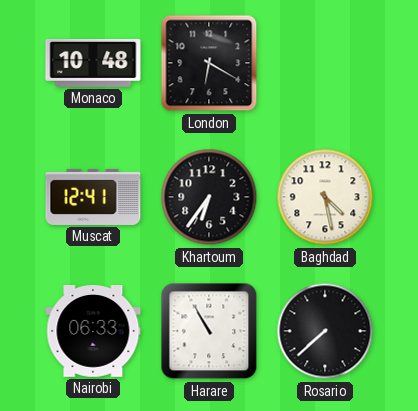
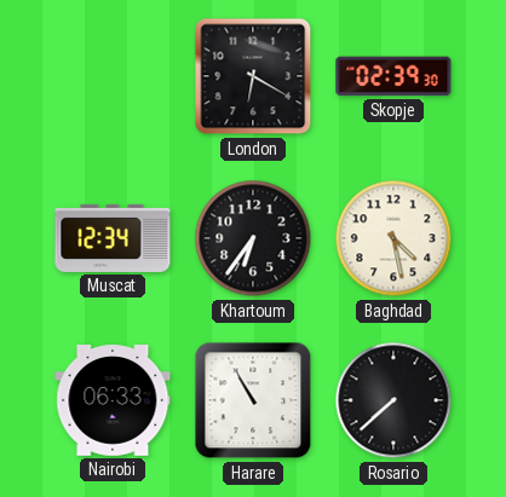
Monaco: 10:48 -> none
Skopje: none -> 02:39
Muscat: 12:41 -> 12:34
